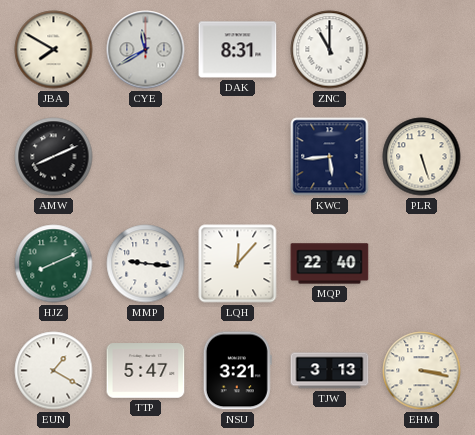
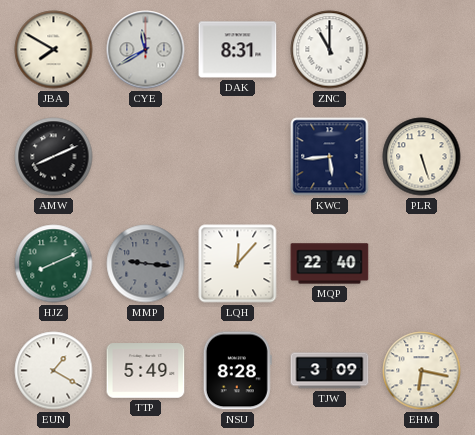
MMP dial: white -> grey
TTP: 5:47 -> 5:49
NSU: 3:21 -> 8:28
TJW: 3:13 -> 3:09
EHM: 3:17 -> 6:17
